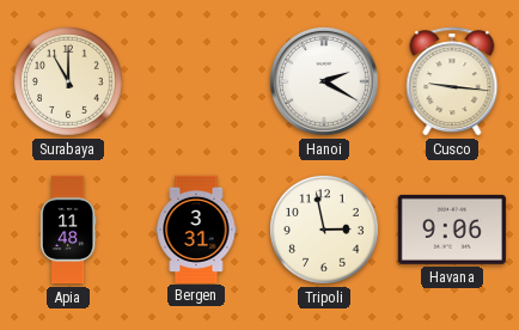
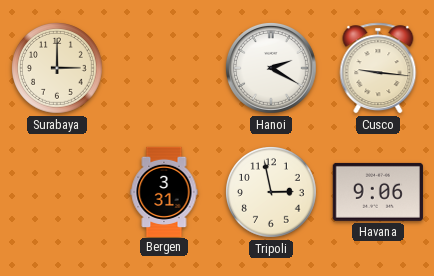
Surabaya: 11:00 -> 3:00
Apia: 11:48 -> none
